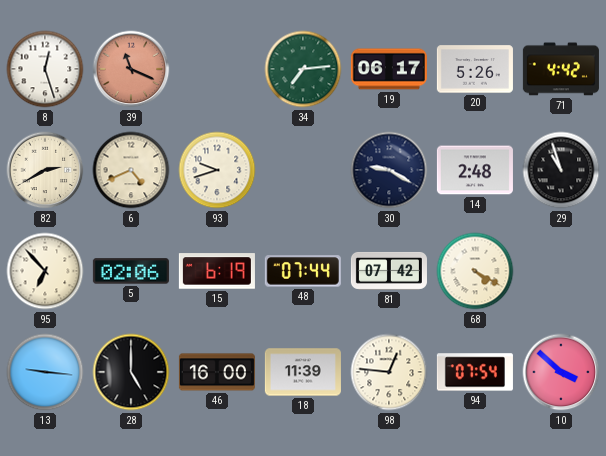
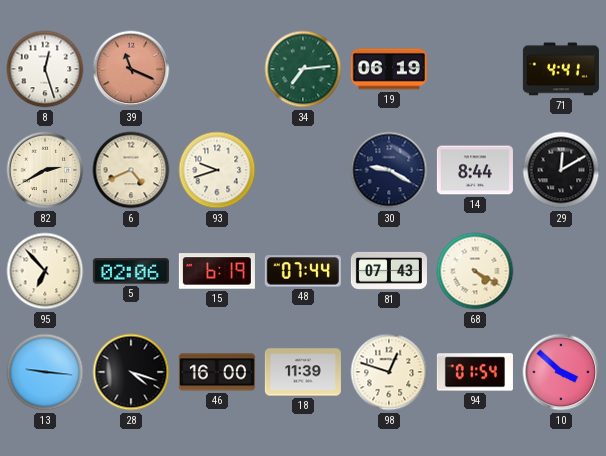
19: 06:17 -> 06:19
20: 5:26 -> none
71: 4:42 -> 4:41
14: 2:48 -> 8:44
29: 10:57 -> 12:10
81: 07:42 -> 07:43
28: 5:00 -> 4:18
98: 12:46 -> 12:48
94: 07:54 -> 01:54
